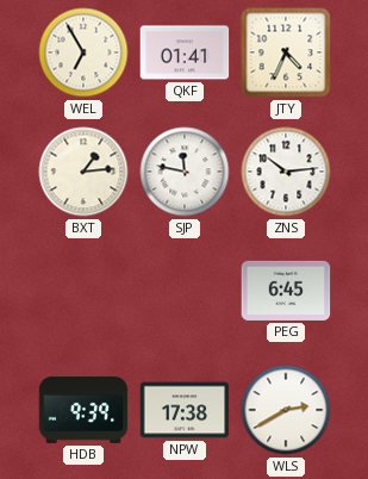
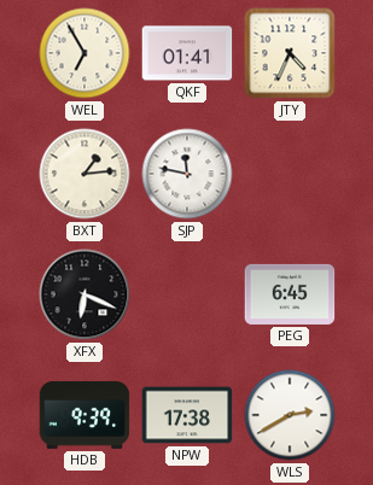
ZNS: 10:14 -> none
XFX: none -> 6:19
